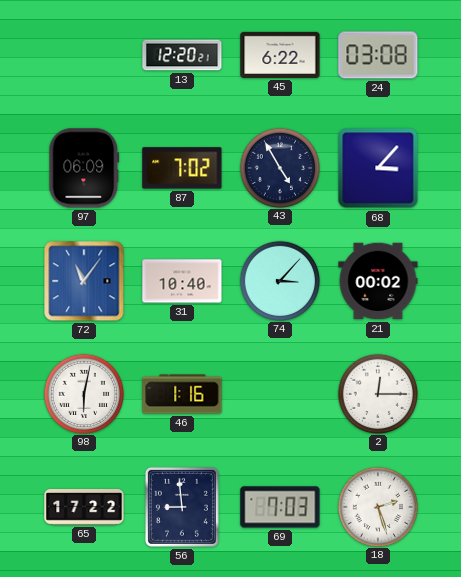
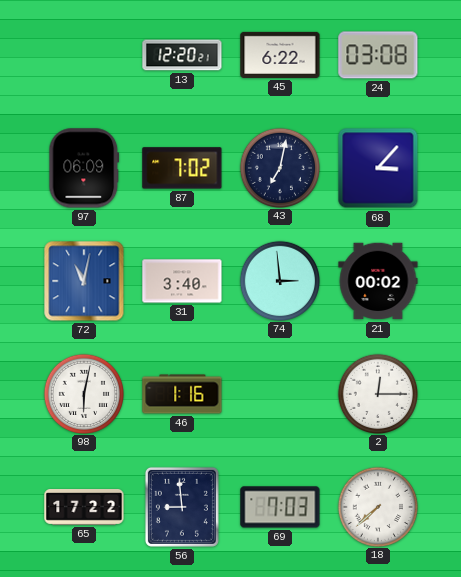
43: 4:55 -> 7:02
72: 11:06 -> 11:02
31: 10:40 -> 3:40
74: 3:07 -> 2:59
18: 2:27 -> 7:38
